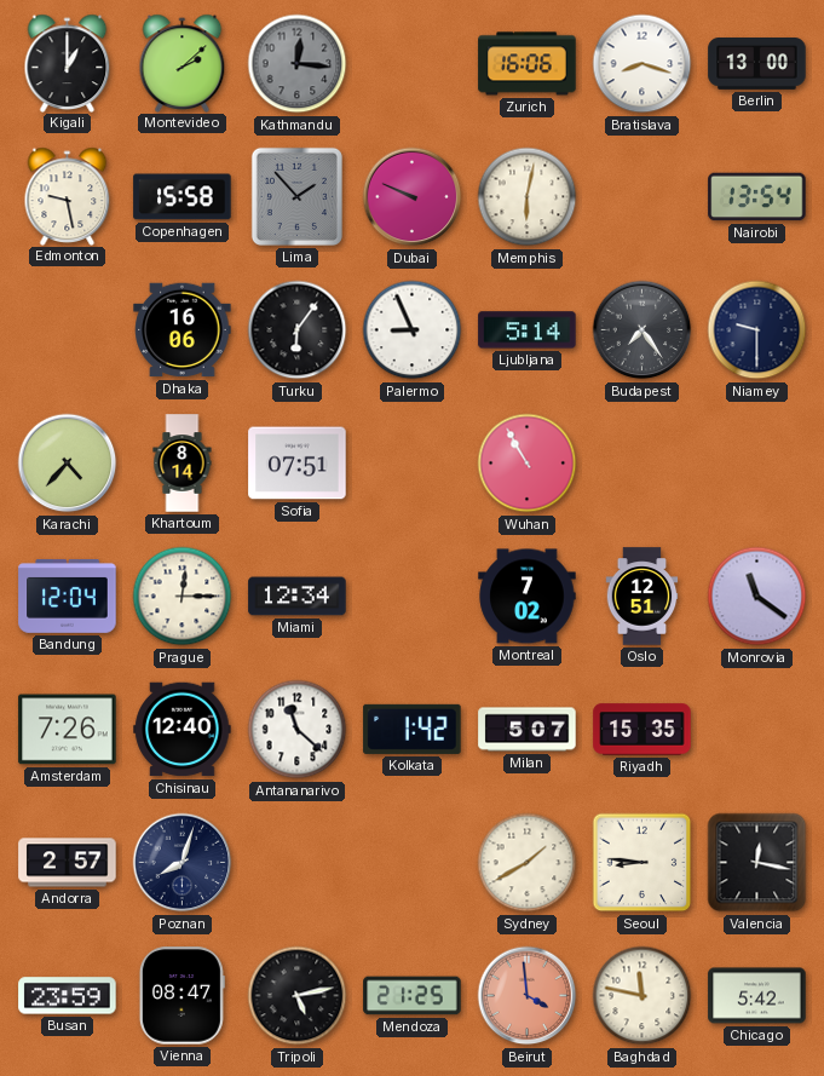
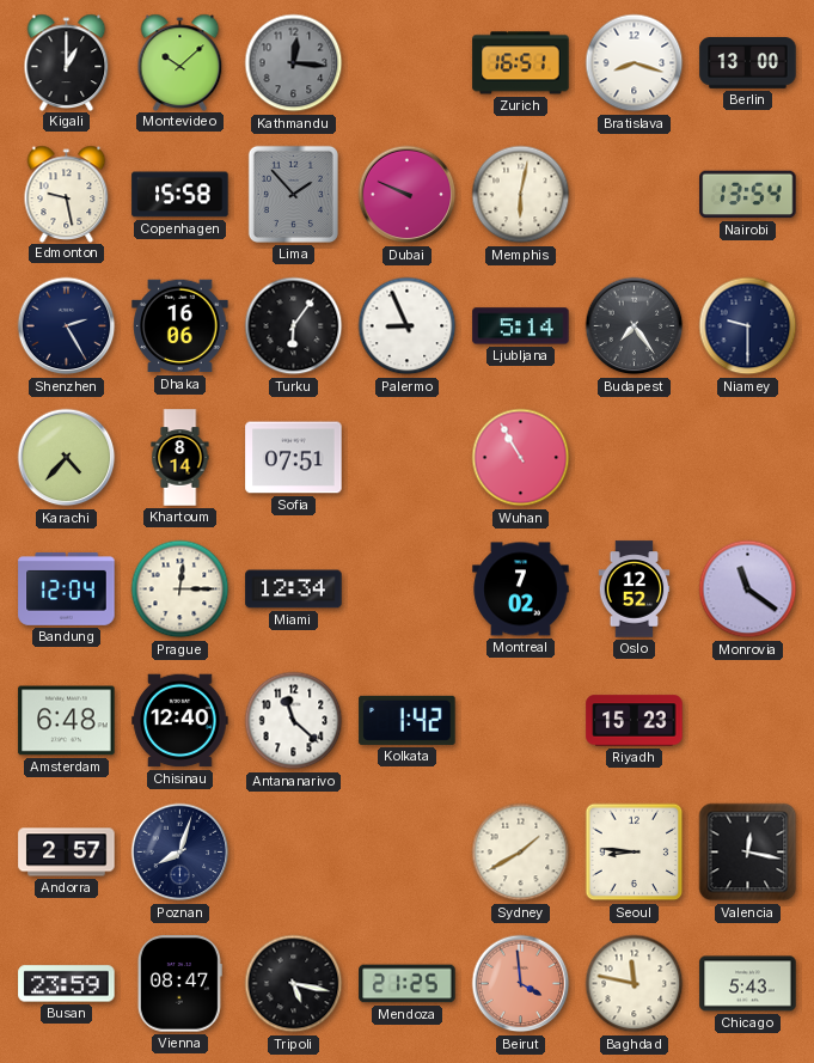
Montevideo: 2:08 -> 10:08
Zurich: 16:06 -> 16:51
Shenzhen: none -> 2:25
Oslo: 12:51 -> 12:52
Amsterdam: 7:26 -> 6:48
Milan: 5:07 -> none
Riyadh: 15:35 -> 15:23
Tripoli: 5:13 -> 5:17
Chicago: 5:42 -> 5:43
